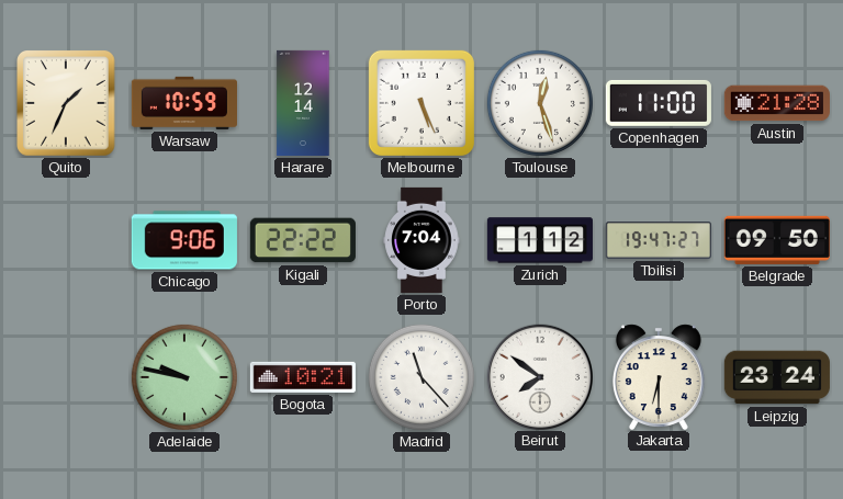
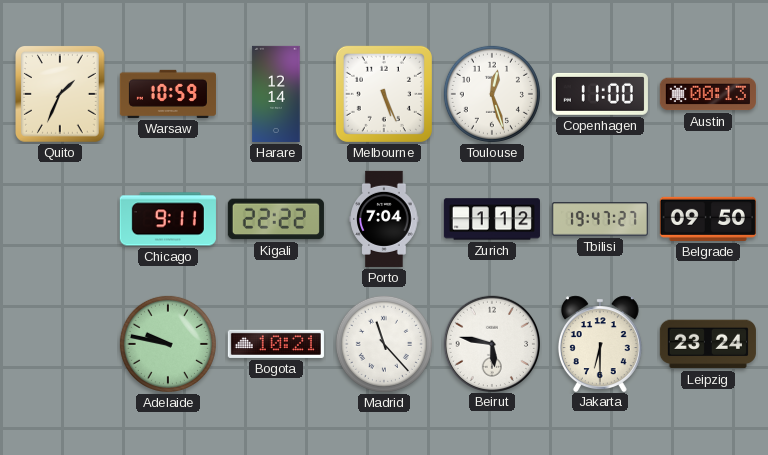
Austin: 21:28 -> 00:13
Chicago: 9:06 -> 9:11
Beirut: 7:51 -> 5:47
